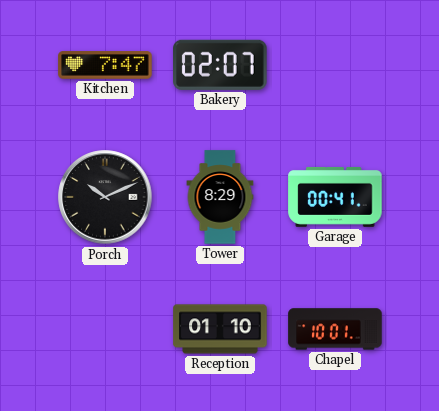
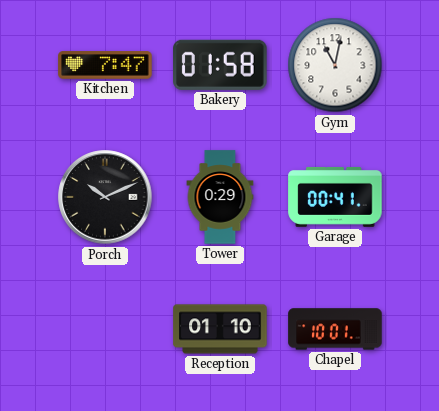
Bakery: 02:07 -> 01:58
Gym: none -> 11:02
Tower: 8:29 -> 0:29
